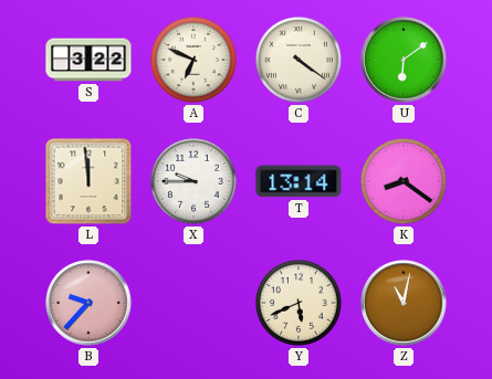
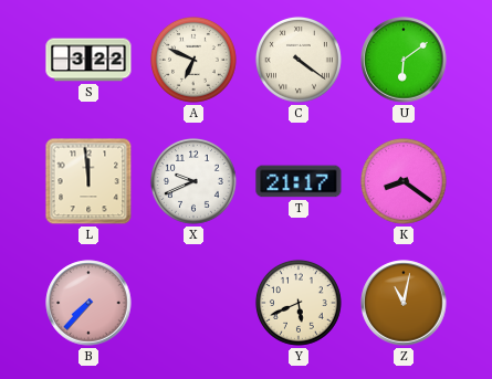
X: 9:45 -> 9:41
T: 13:14 -> 21:17
B: 9:37 -> 7:37
